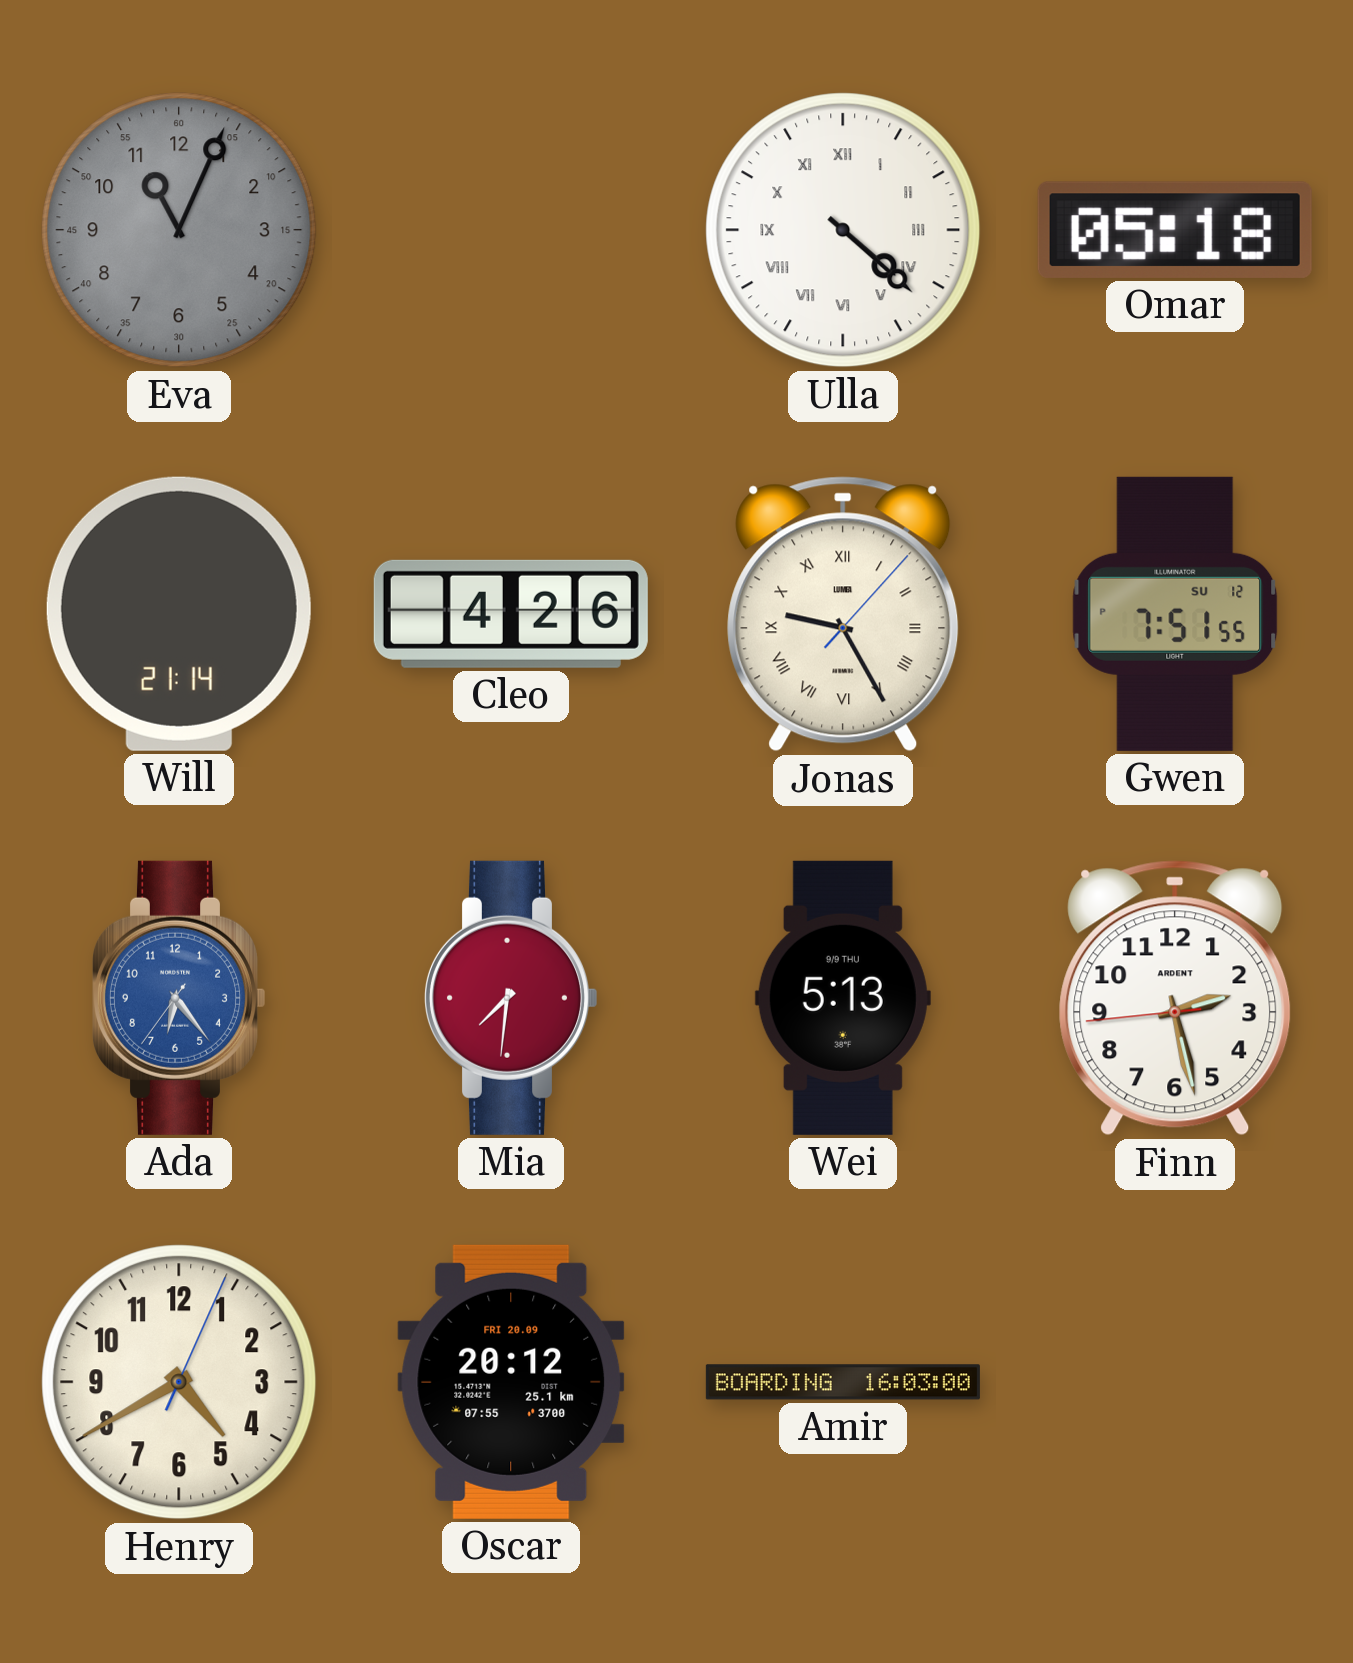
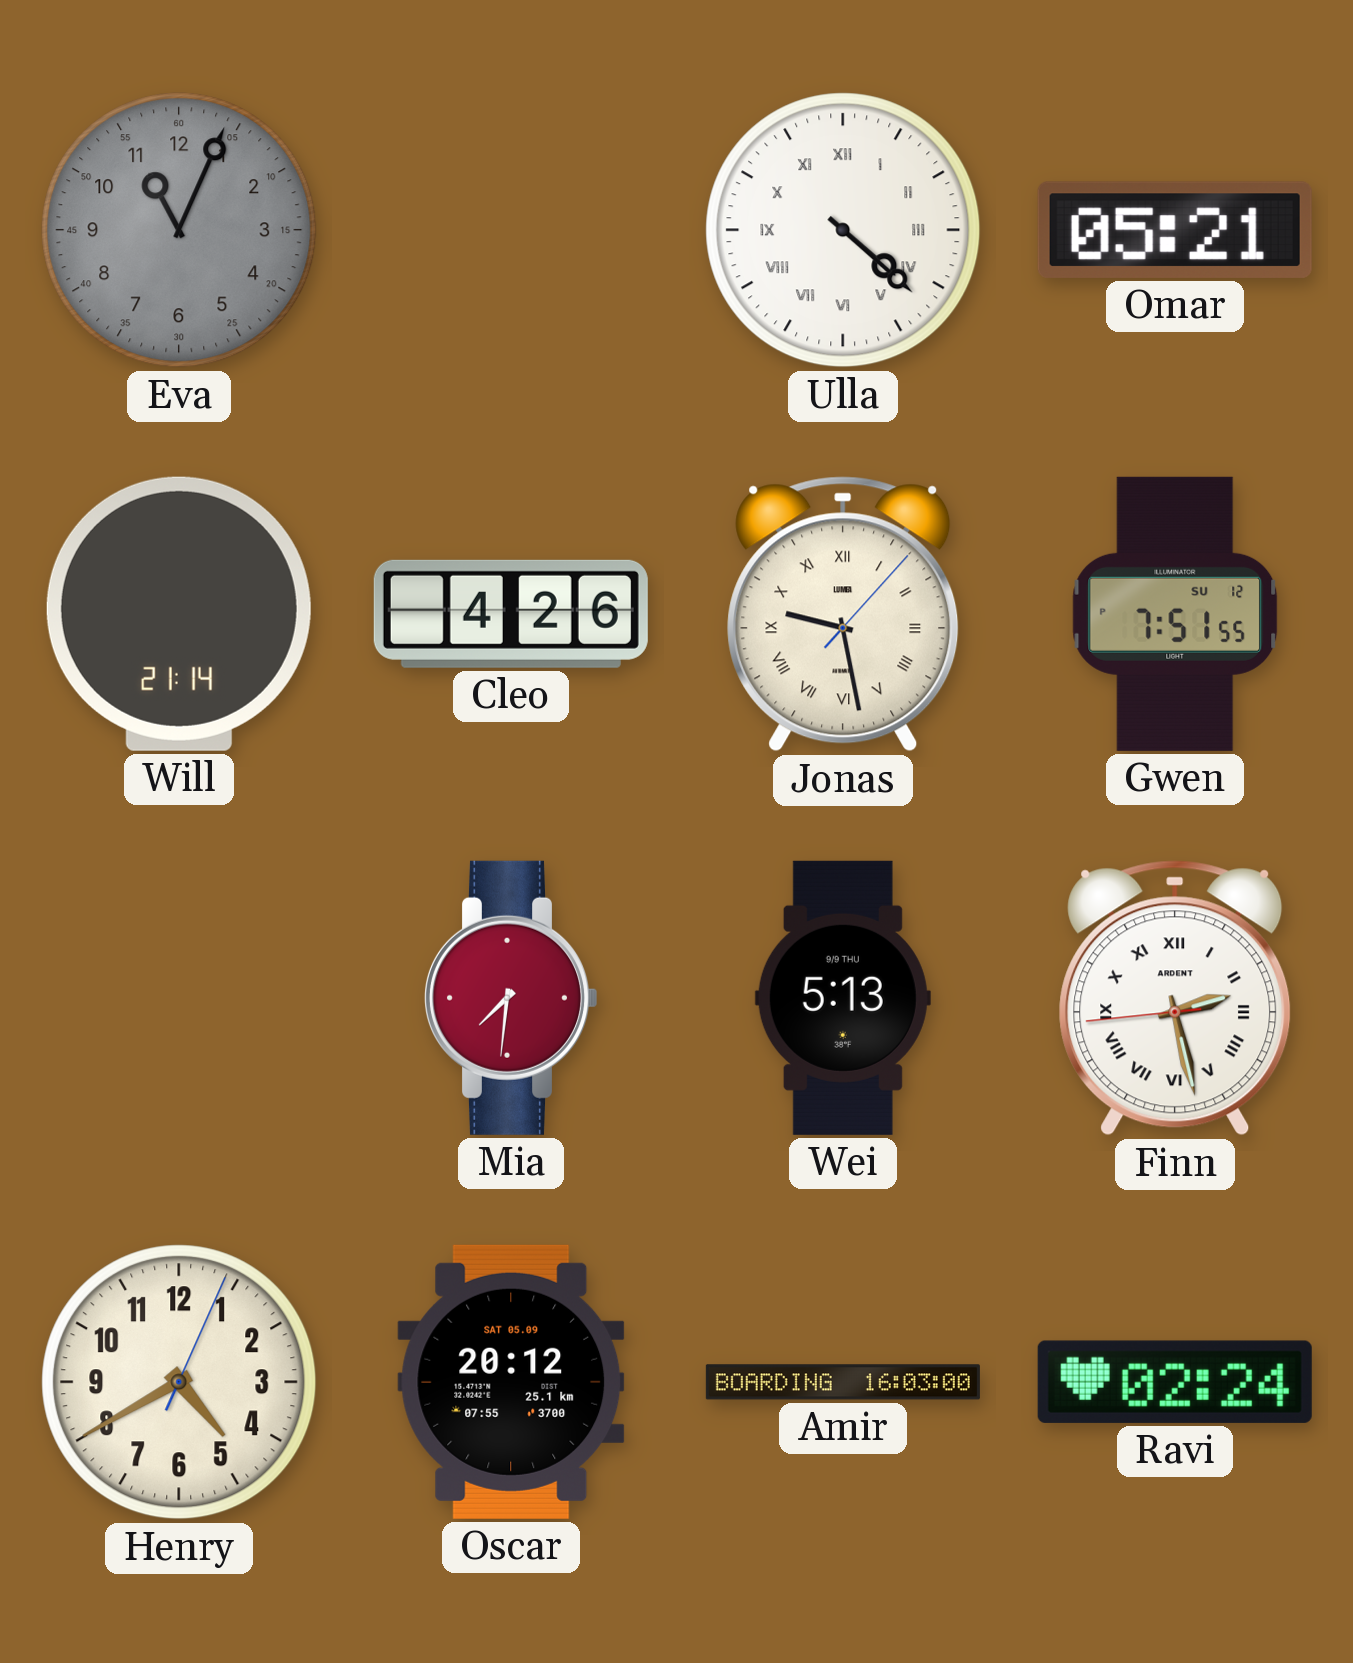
Omar: 05:18 -> 05:21
Jonas: 9:25 -> 9:28
Ada: 6:23 -> none
Finn numerals: Arabic -> Roman
Oscar date: FRI 20.09 -> SAT 05.09
Ravi: none -> 02:24
